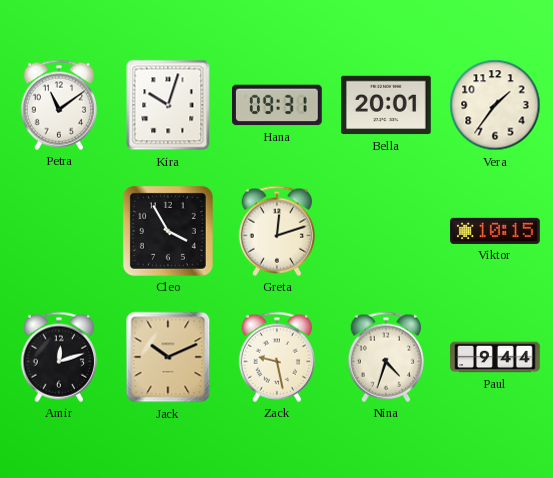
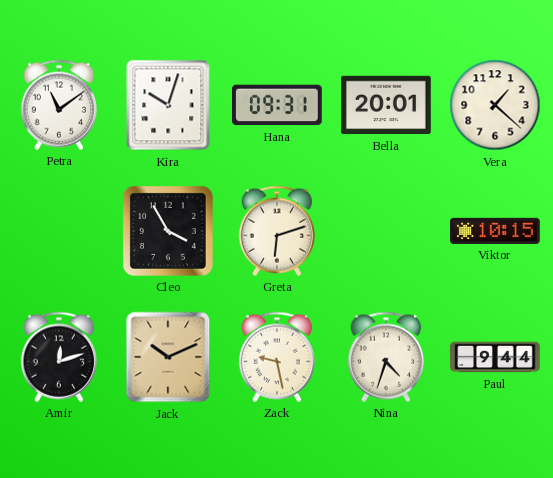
Vera: 1:36 -> 1:22
Greta: 12:12 -> 6:12
